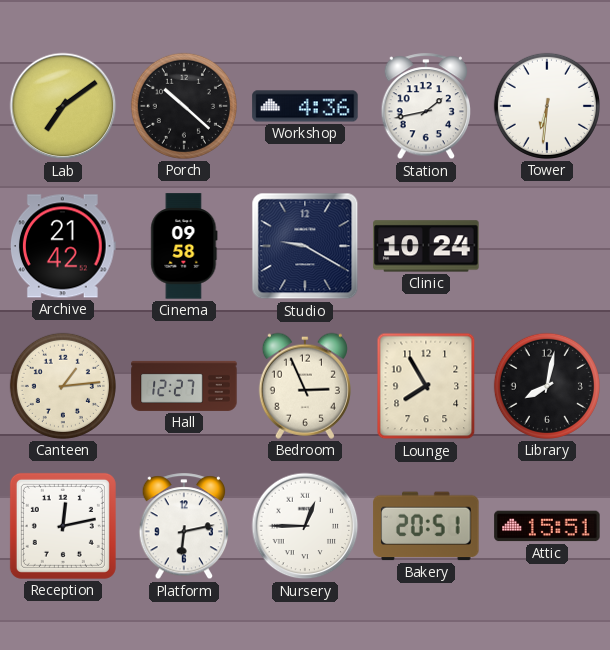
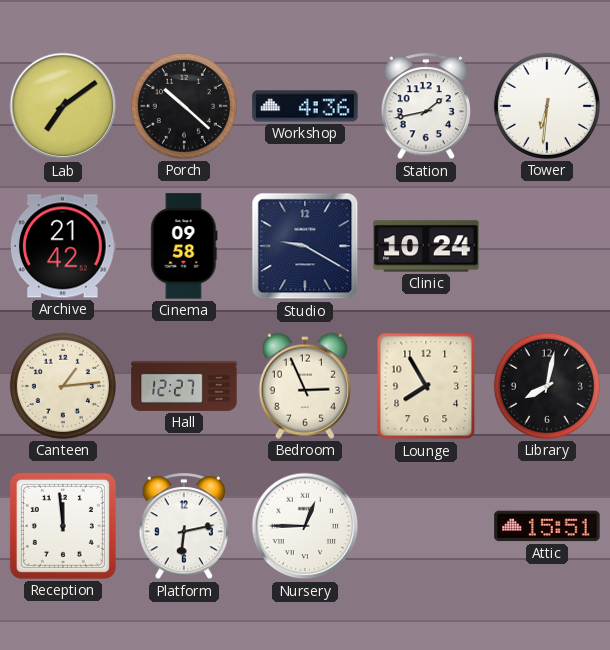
Reception: 12:13 -> 11:59
Bakery: 20:51 -> none
